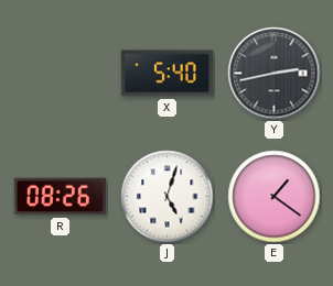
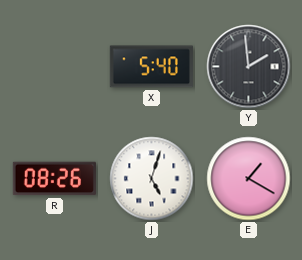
Y: 2:43 -> 1:59
E: 1:21 -> 1:20
